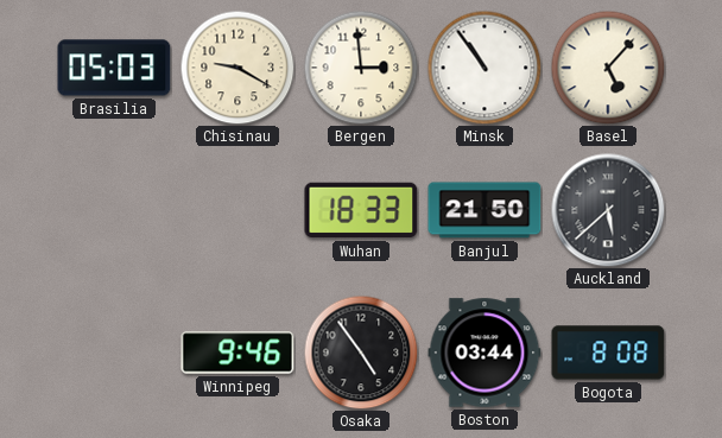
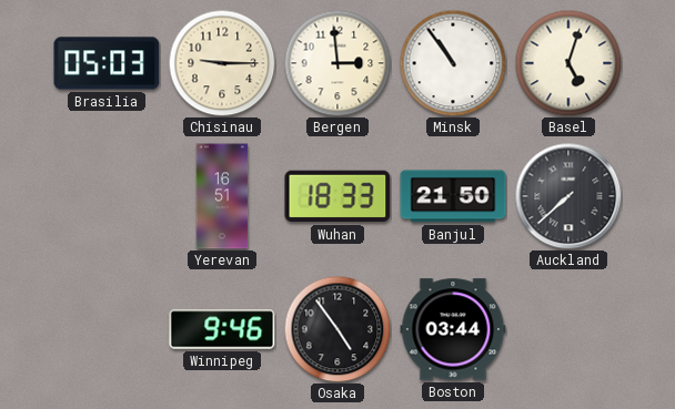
Chisinau: 9:20 -> 9:15
Basel: 5:07 -> 5:03
Yerevan: none -> 16:51
Auckland: 5:38 -> 7:38
Bogota: 8:08 -> none
